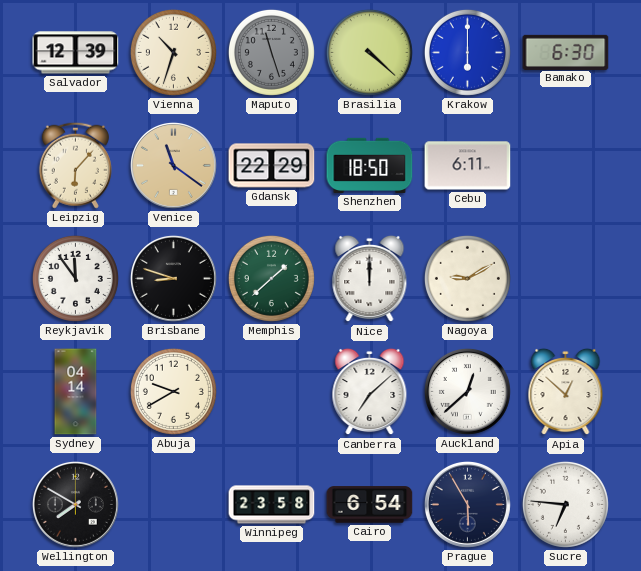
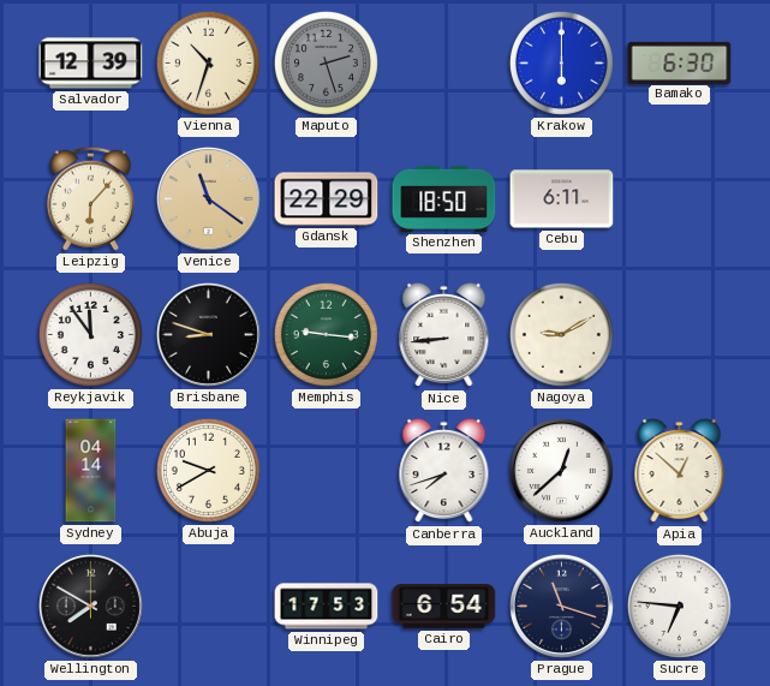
Maputo: 11:27 -> 2:27
Brasilia: 4:22 -> none
Memphis: 1:38 -> 9:16
Nice: 12:00 -> 8:44
Canberra: 7:08 -> 7:42
Winnipeg: 23:58 -> 17:53
Prague: 5:55 -> 11:18
